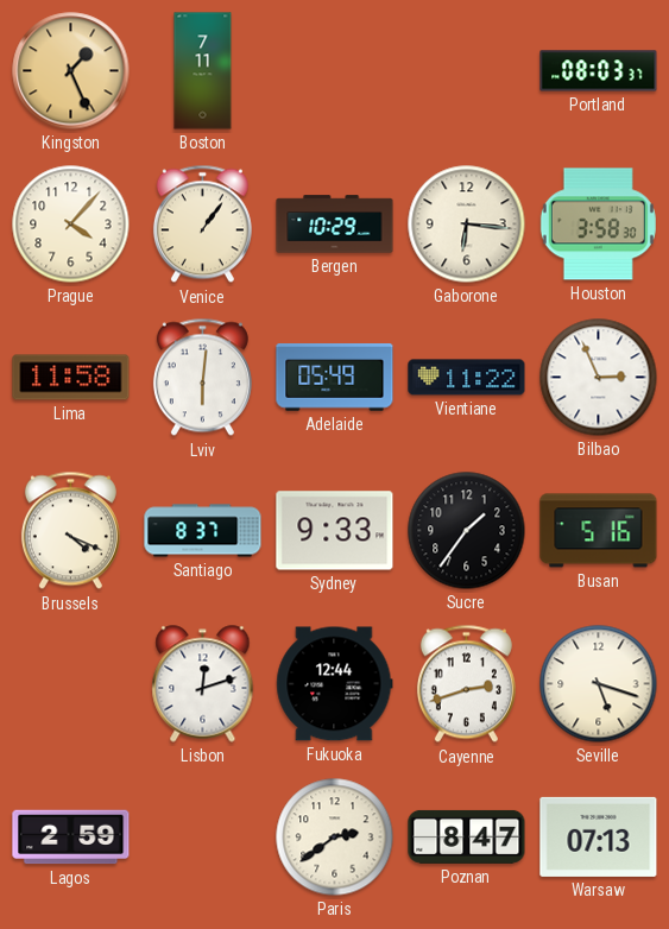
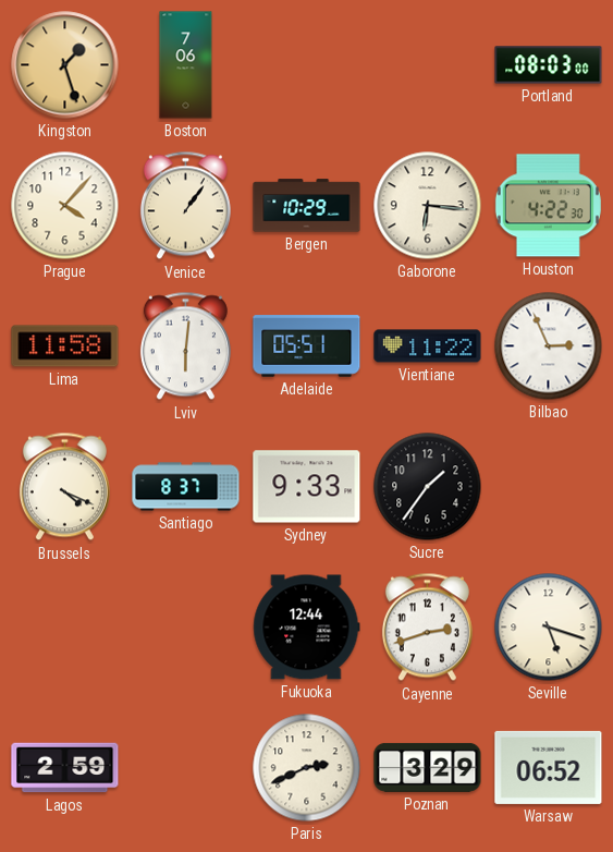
Kingston: 1:26 -> 1:27
Boston: 7:11 -> 7:06
Portland: 08:03:37 -> 08:03:00
Houston: 3:58 -> 4:22
Adelaide: 05:49 -> 05:51
Busan: 5:16 -> none
Lisbon: 12:12 -> none
Paris: 2:39 -> 2:41
Poznan: 8:47 -> 3:29
Warsaw: 07:13 -> 06:52
